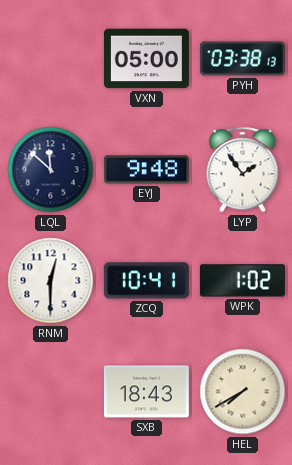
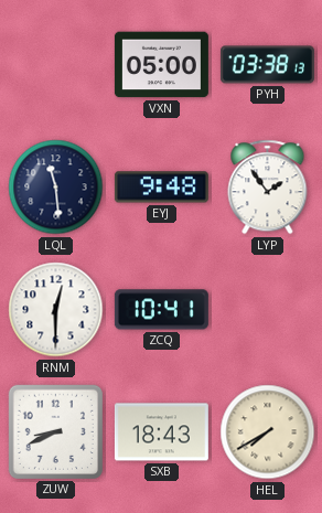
LQL: 11:52 -> 11:29
WPK: 1:02 -> none
ZUW: none -> 8:41
